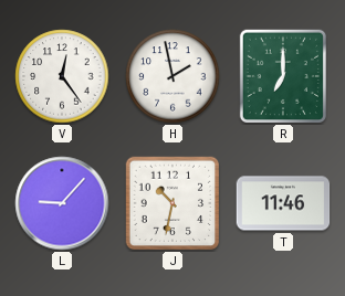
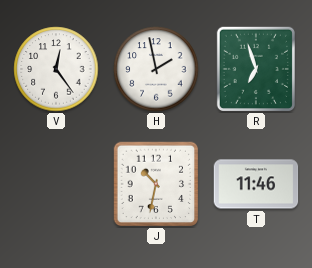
R: 7:00 -> 6:57
L: 9:07 -> none
